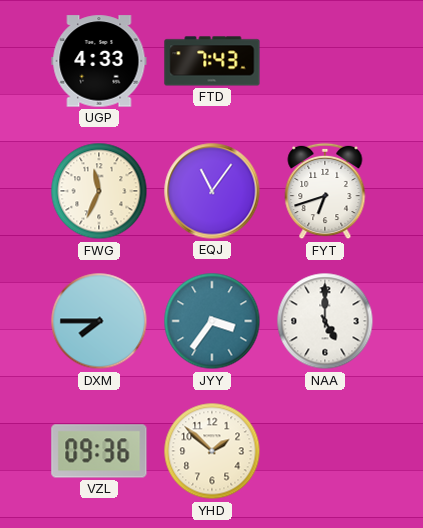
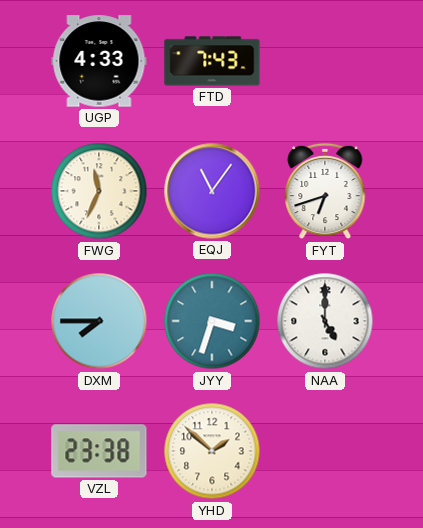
JYY: 3:36 -> 3:33
VZL: 09:36 -> 23:38
